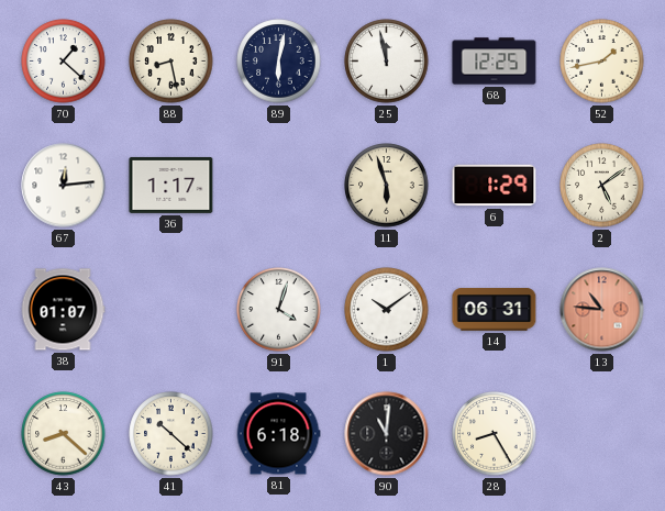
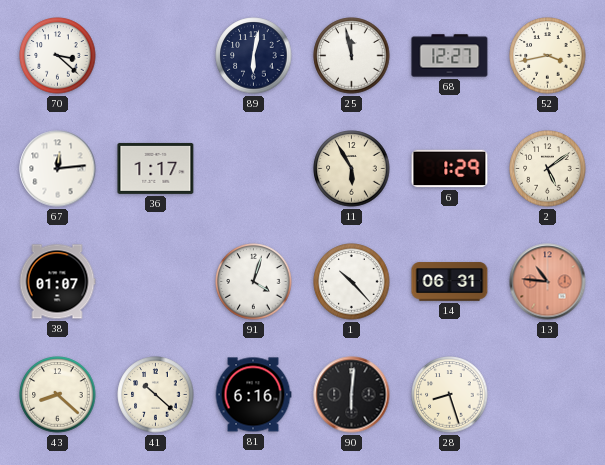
70: 1:22 -> 3:22
88: 8:28 -> none
68: 12:25 -> 12:27
52: 1:43 -> 3:43
11: 5:57 -> 5:55
1: 10:09 -> 10:23
81: 6:18 -> 6:16
90: 11:01 -> 6:01
28: 8:25 -> 8:27
